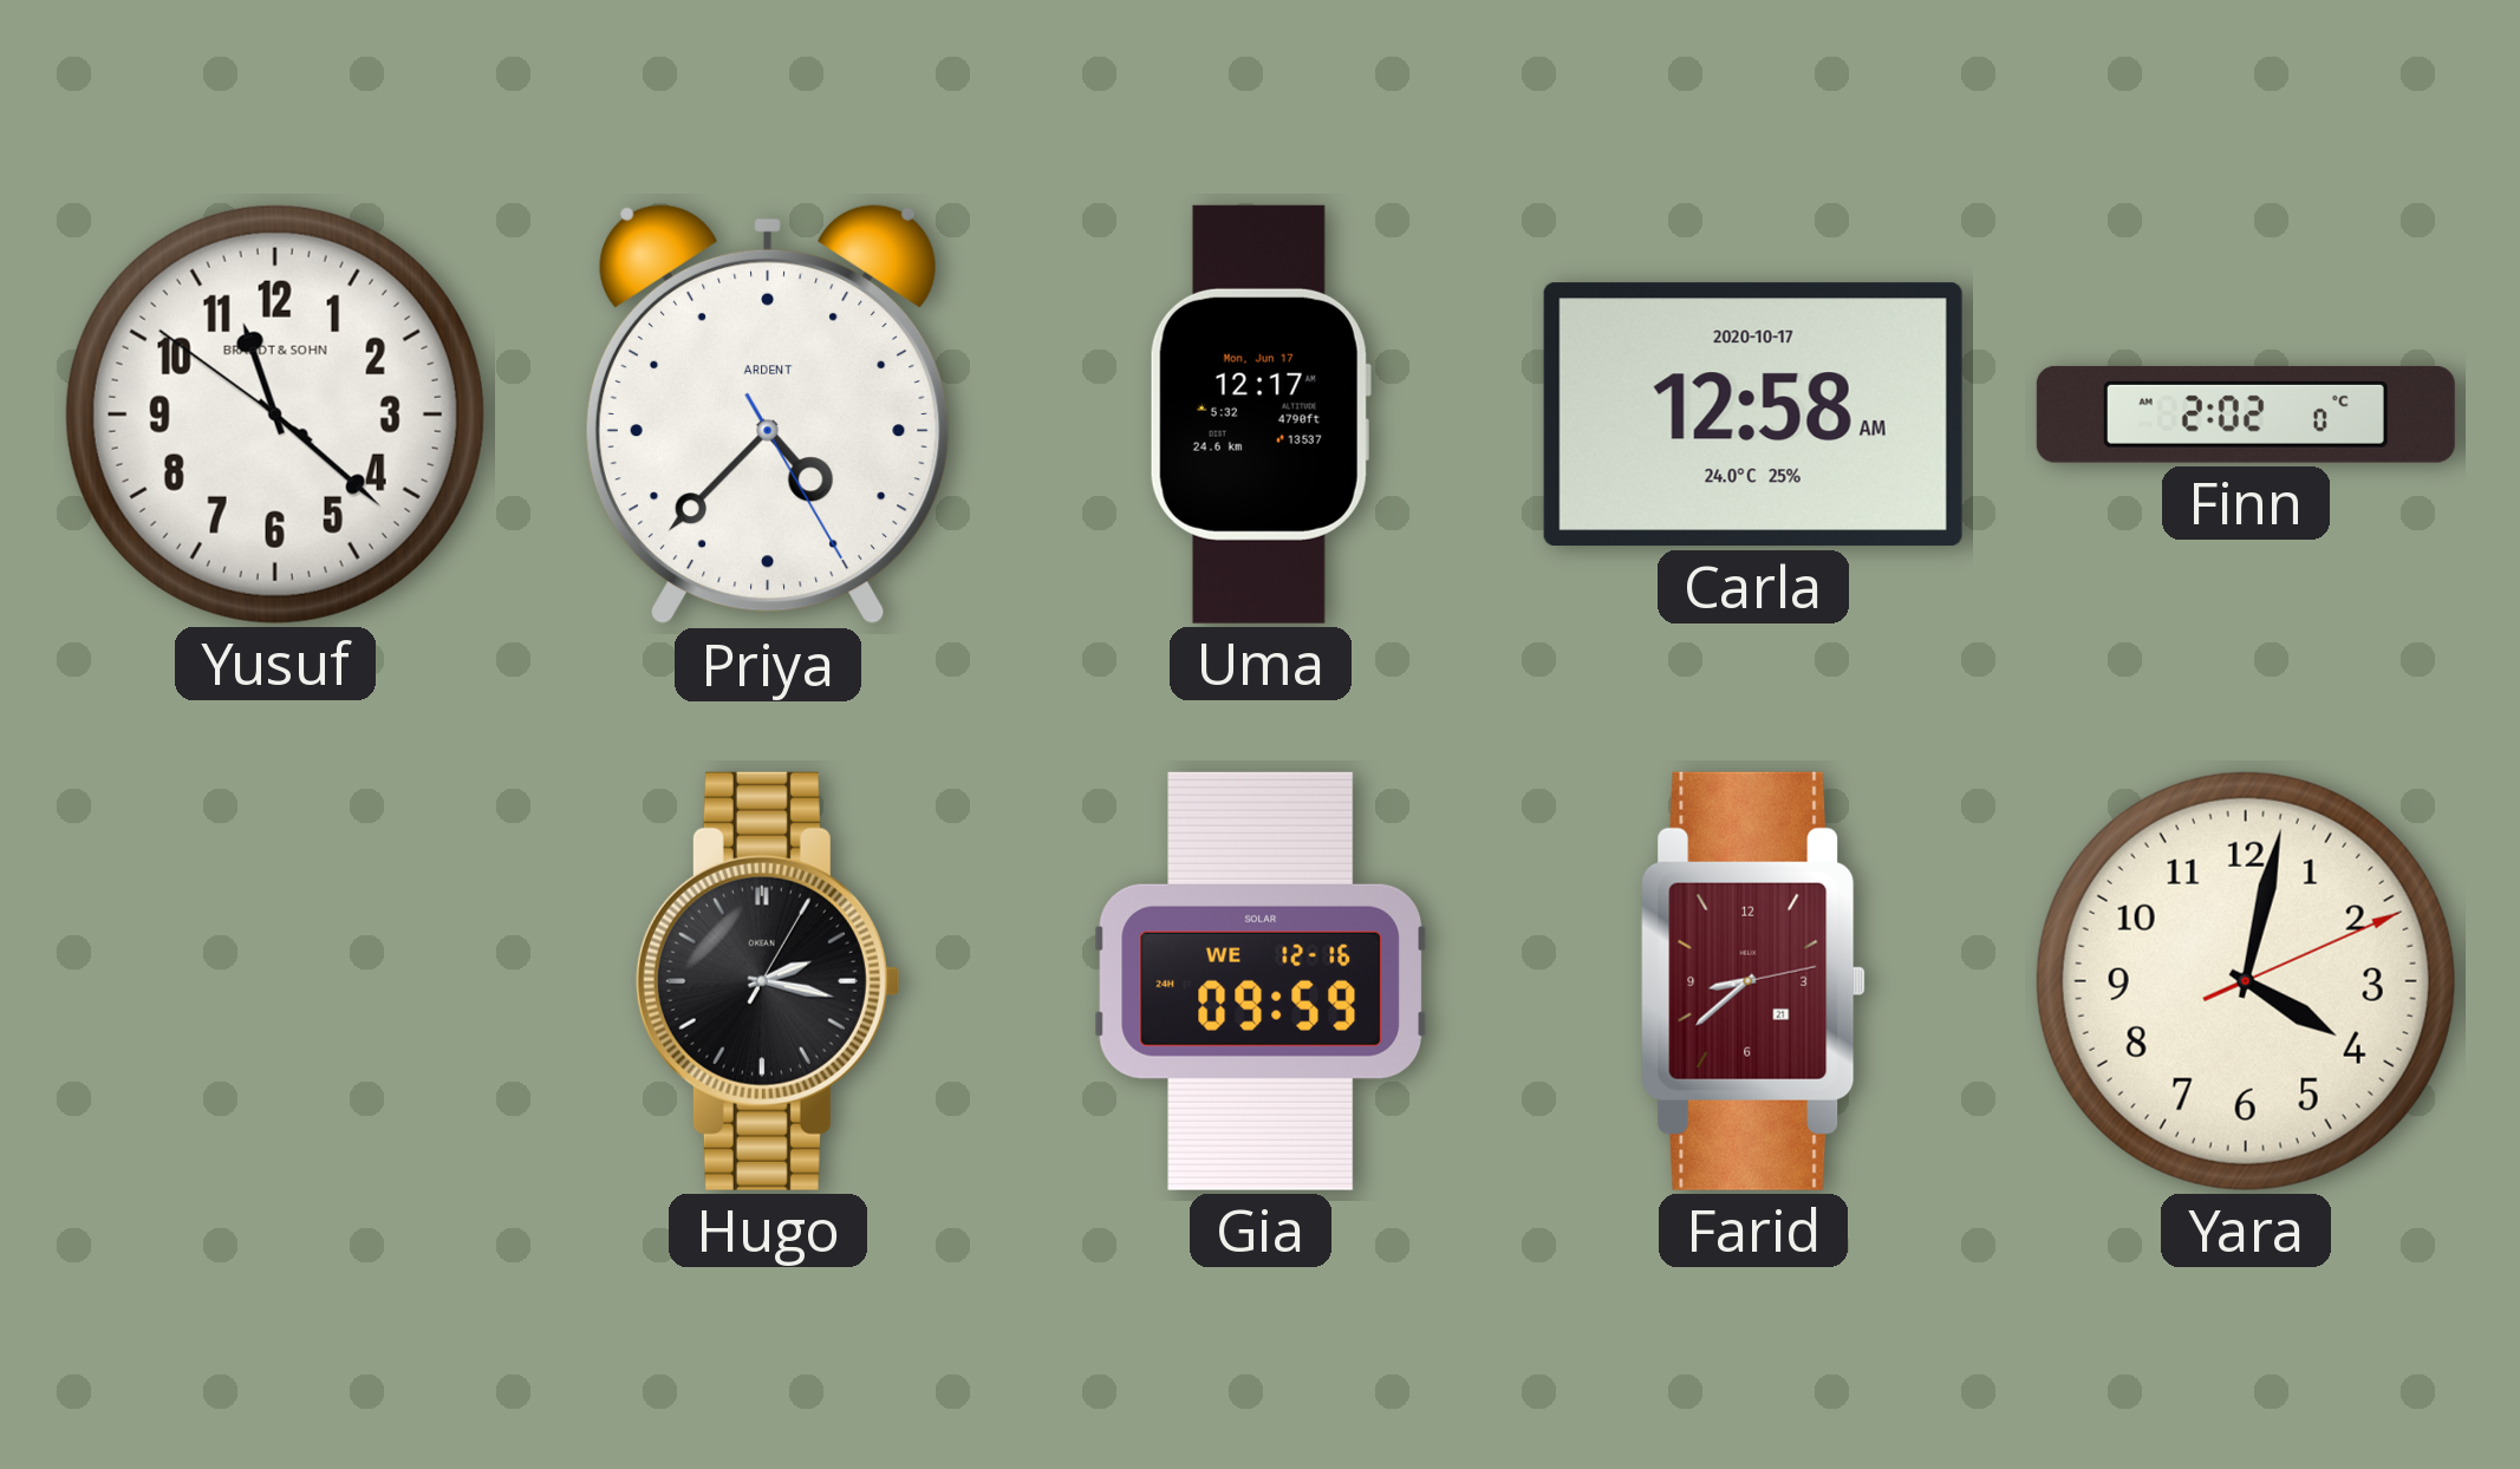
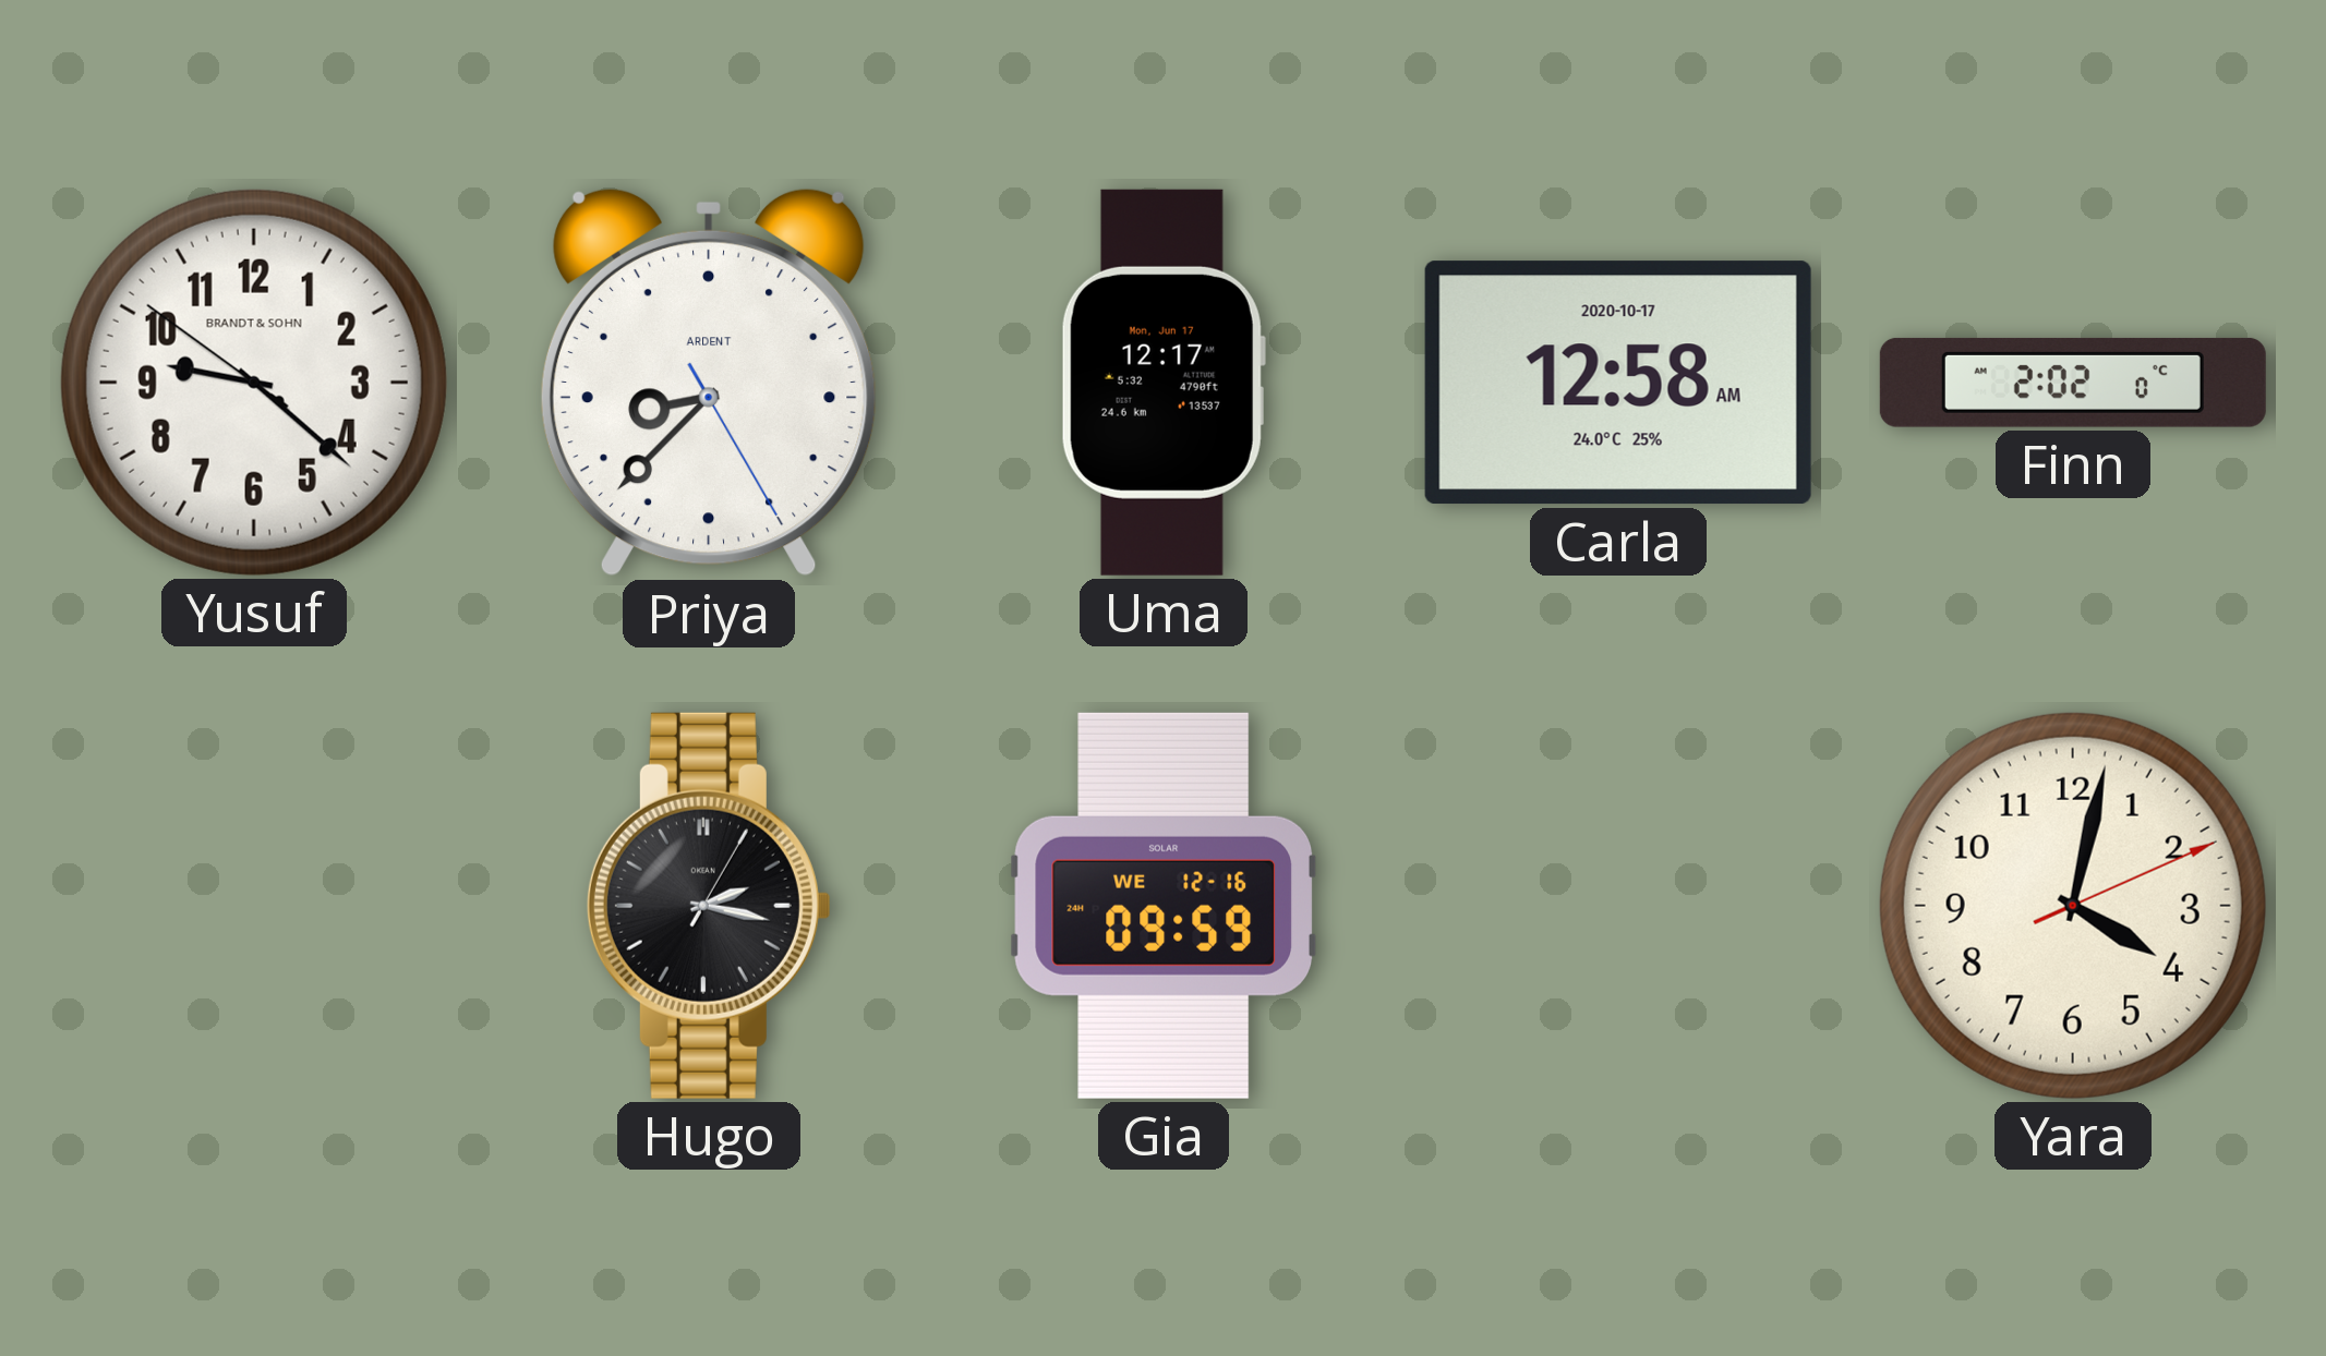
Yusuf: 11:21 -> 9:21
Priya: 4:37 -> 8:37
Farid: 8:38 -> none
